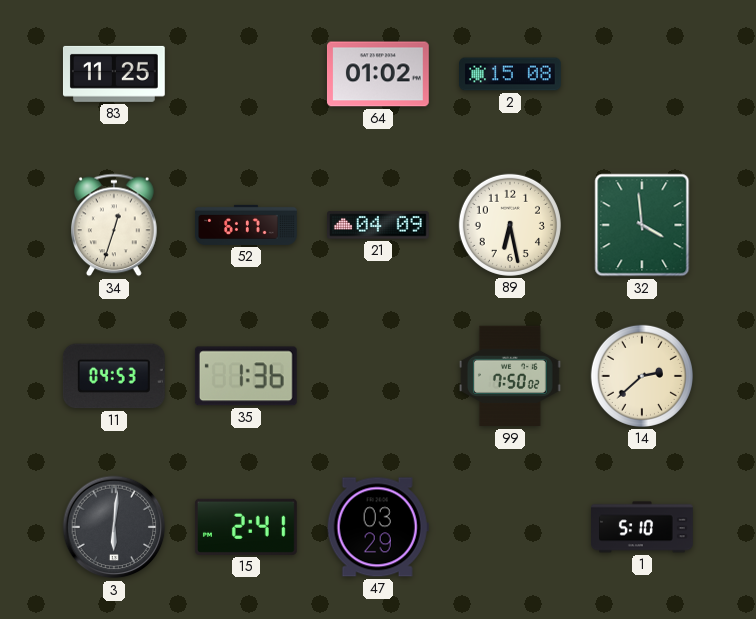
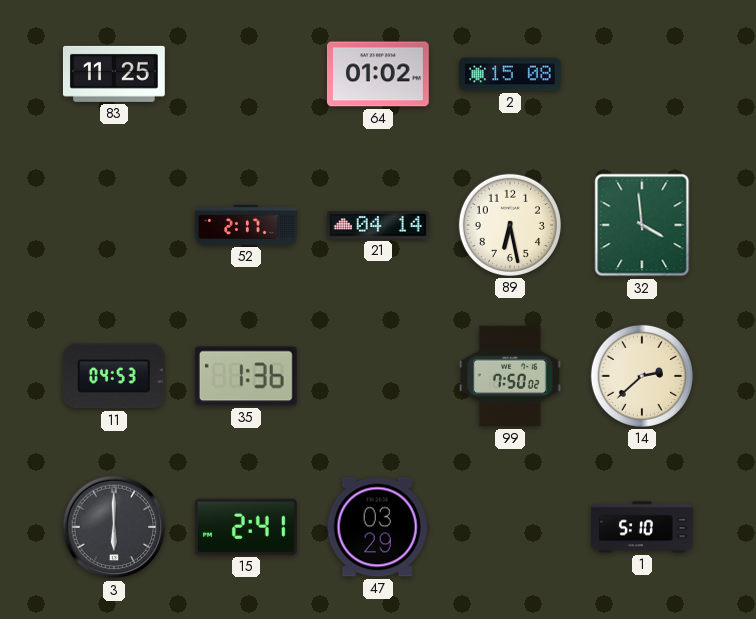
34: 12:33 -> none
52: 6:17 -> 2:17
21: 04:09 -> 04:14
3: 6:01 -> 6:00
